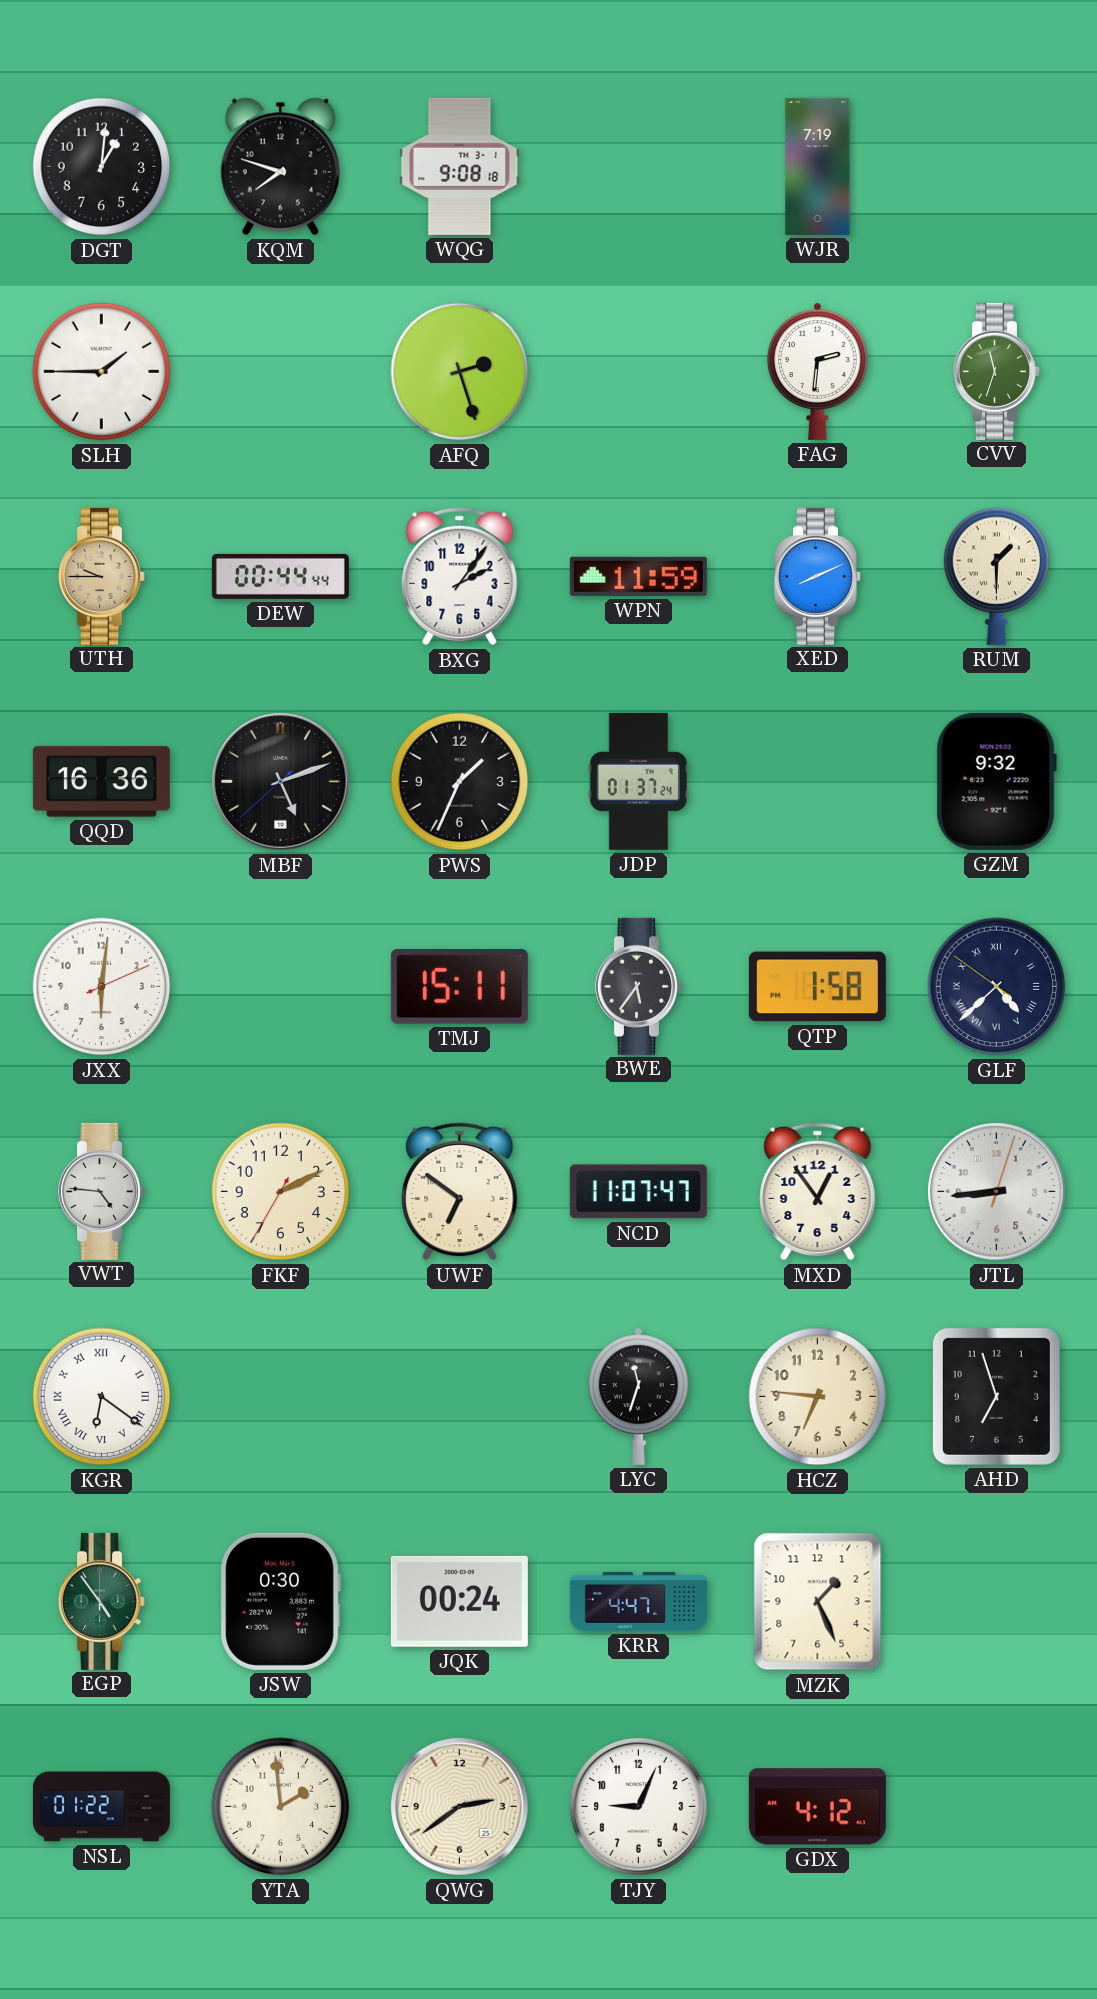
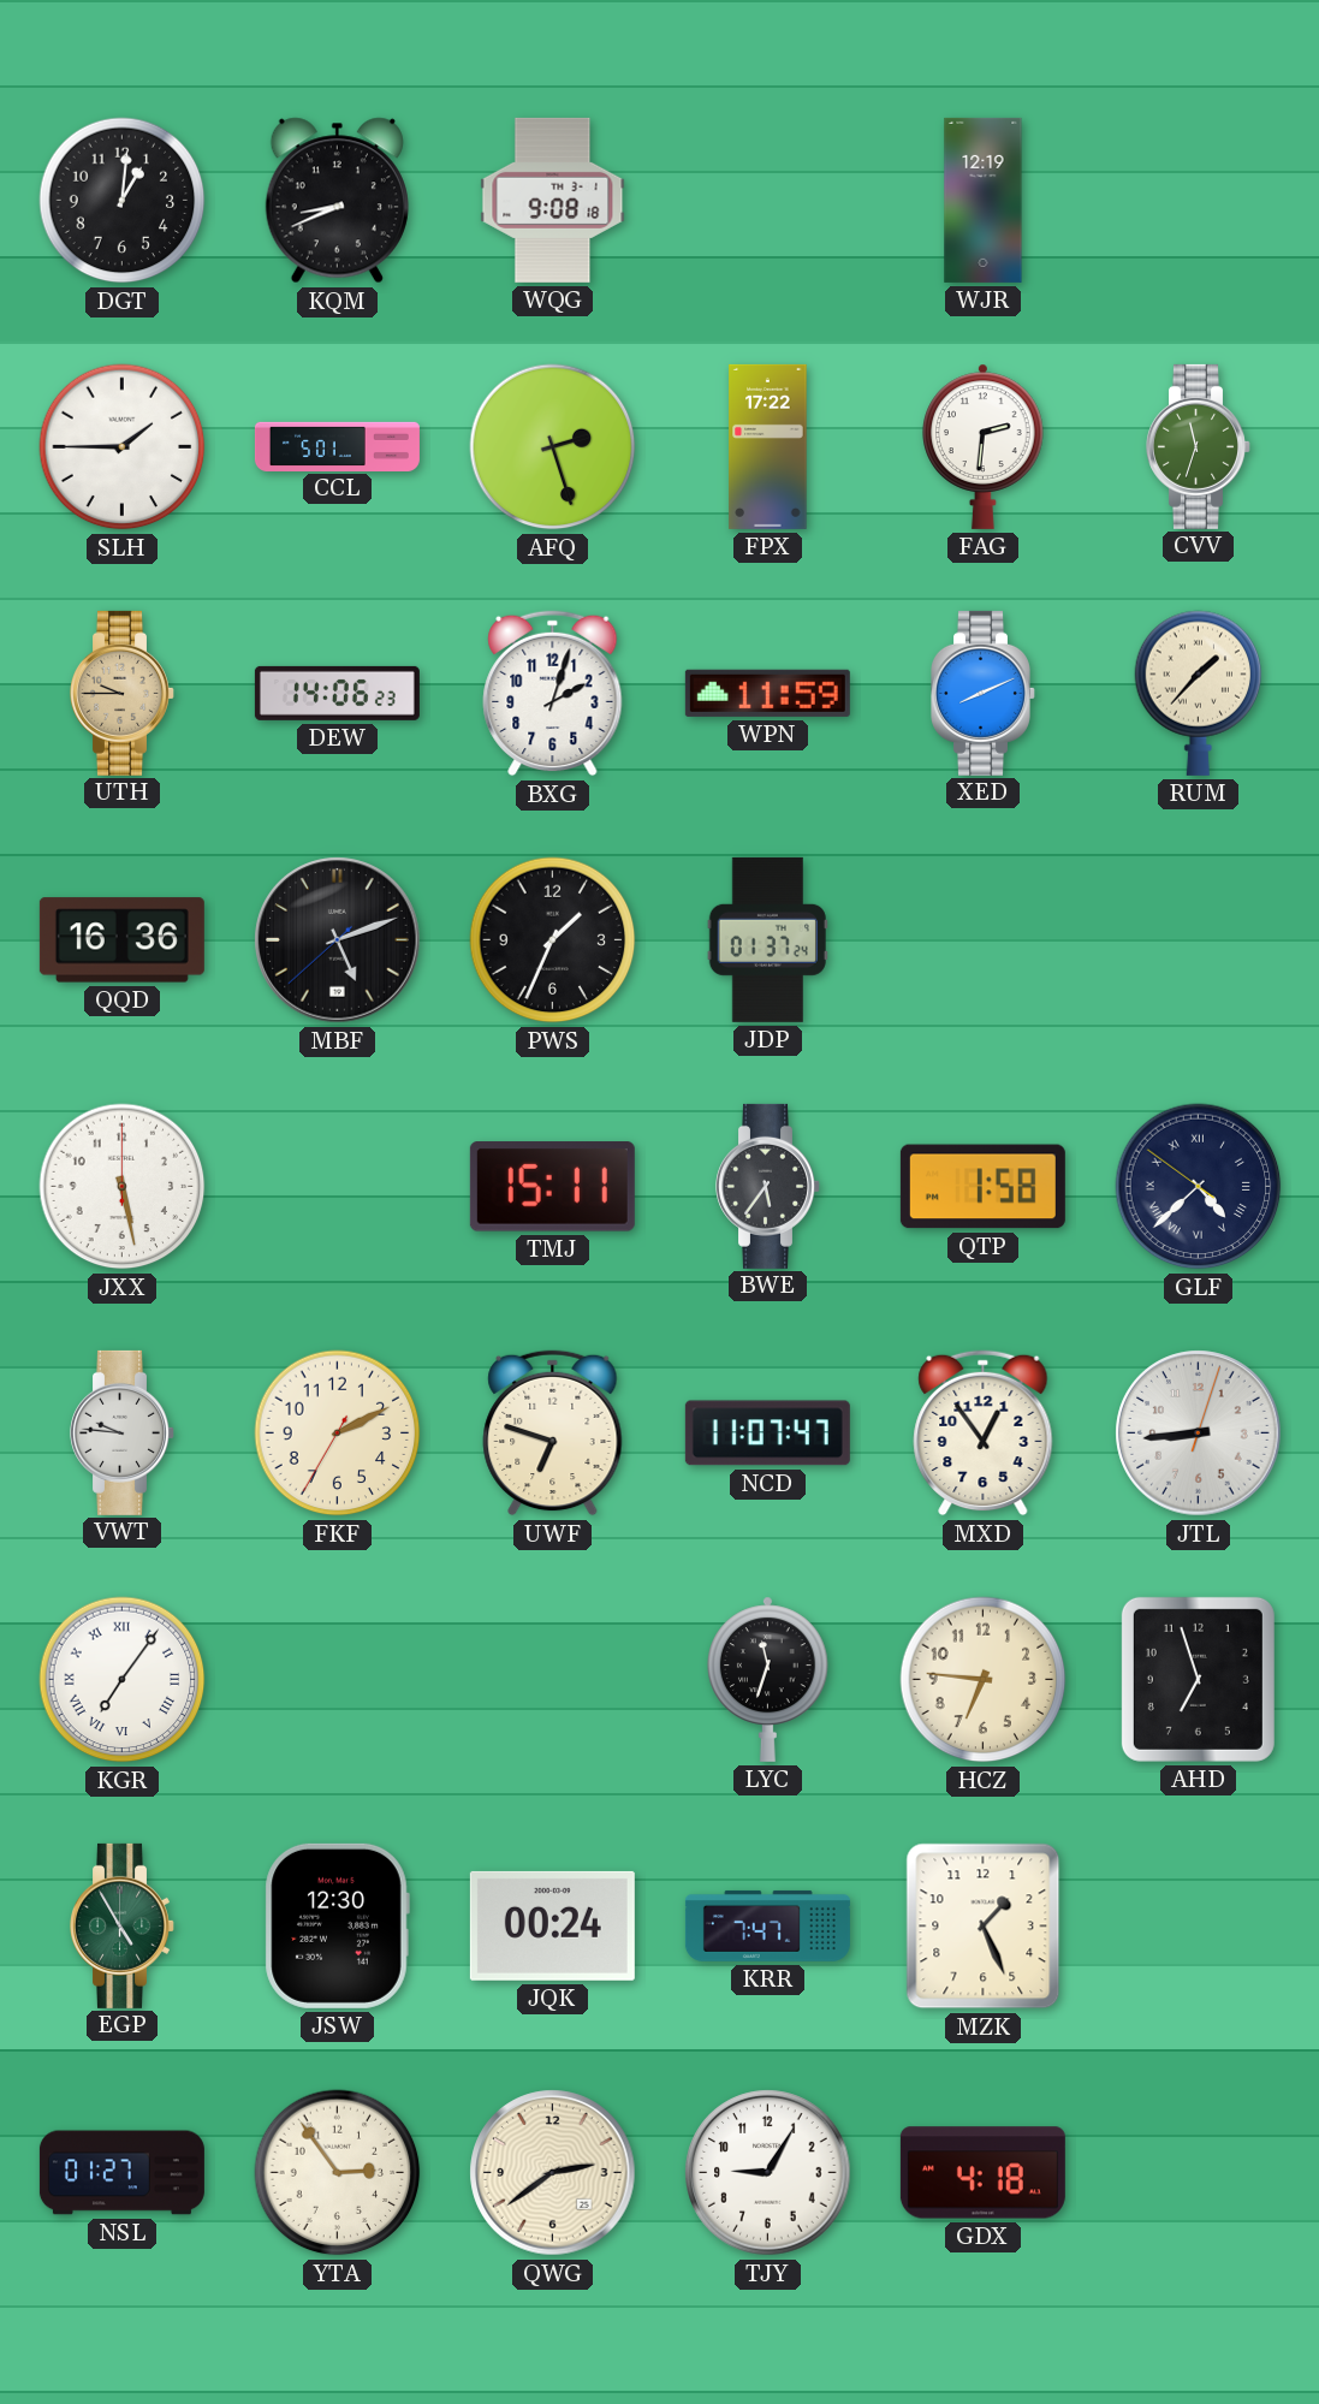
KQM: 7:48 -> 8:41
WJR: 7:19 -> 12:19
CCL: none -> 5:01
FPX: none -> 17:22
DEW: 00:44 -> 14:06
BXG: 2:06 -> 2:03
RUM: 1:30 -> 1:37
GZM: 9:32 -> none
JXX: 6:01 -> 5:28
VWT: 4:46 -> 9:46
UWF: 6:51 -> 6:48
KGR: 6:21 -> 7:06
EGP: 4:54 -> 4:55
JSW: 0:30 -> 12:30
KRR: 4:47 -> 7:47
NSL: 01:22 -> 01:27
YTA: 1:59 -> 2:54
TJY: 9:04 -> 9:05
GDX: 4:12 -> 4:18
